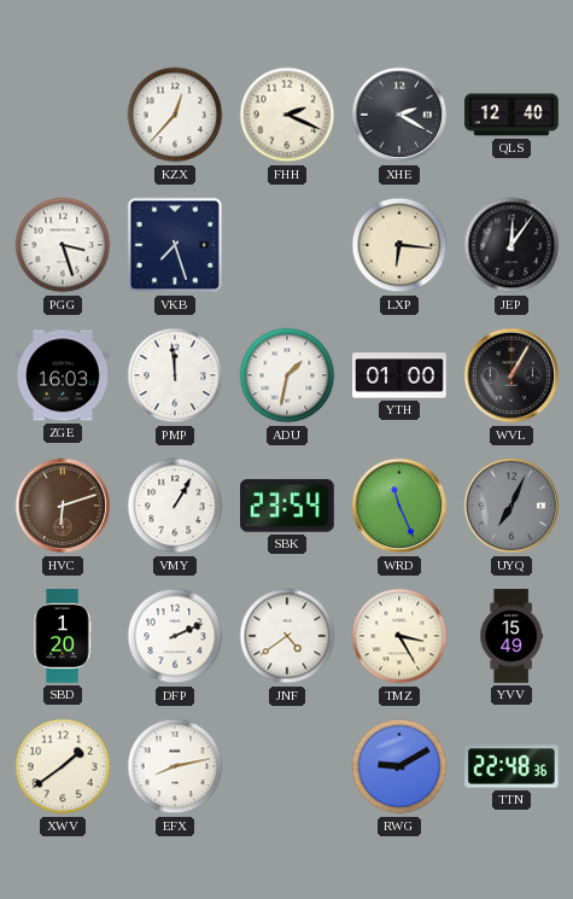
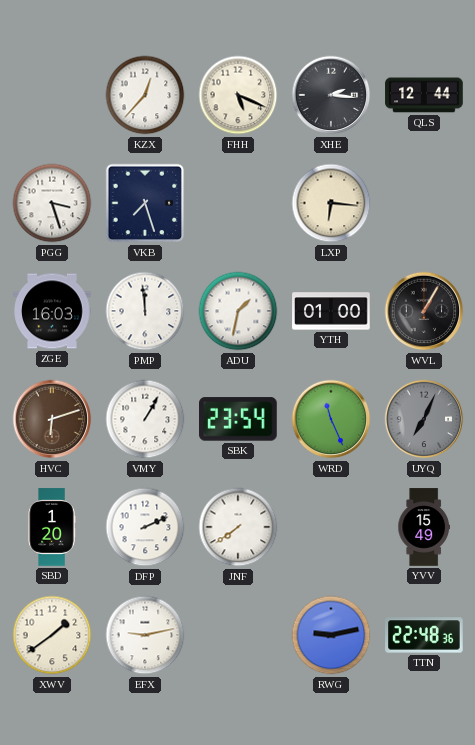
FHH: 2:19 -> 5:19
XHE: 2:20 -> 2:16
QLS: 12:40 -> 12:44
JEP: 12:06 -> none
JNF: 4:39 -> 7:39
TMZ: 3:25 -> none
EFX: 8:13 -> 9:13
RWG: 9:10 -> 9:13
